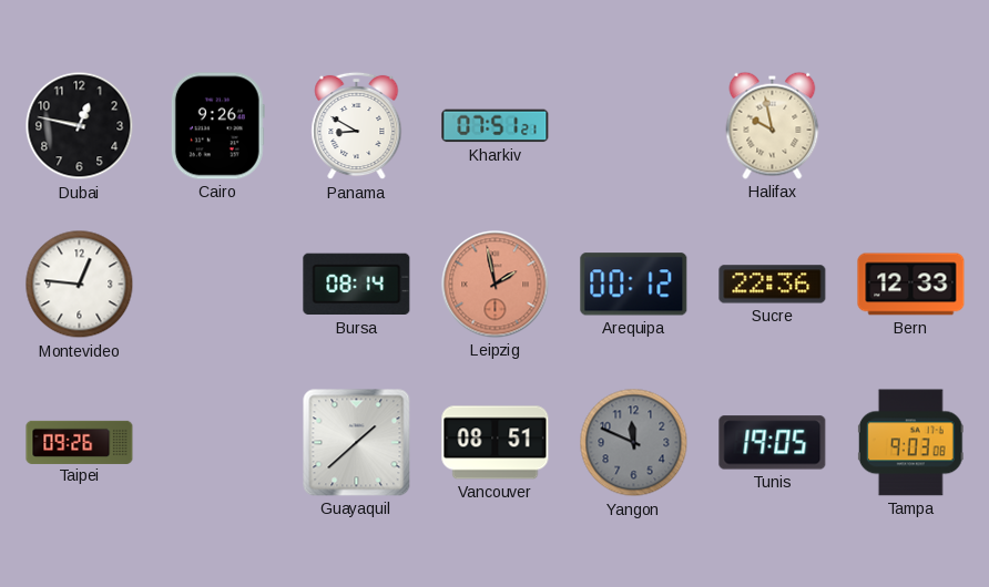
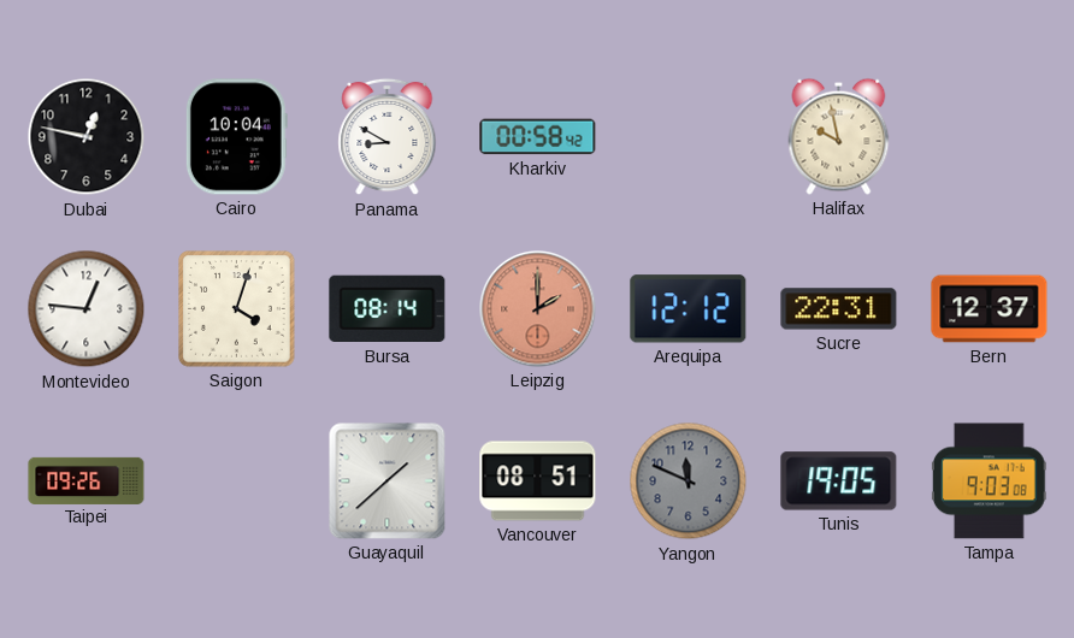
Cairo: 9:26 -> 10:04
Kharkiv: 07:51 -> 00:58
Saigon: none -> 4:03
Leipzig: 1:58 -> 2:00
Arequipa: 00:12 -> 12:12
Sucre: 22:36 -> 22:31
Bern: 12:33 -> 12:37
